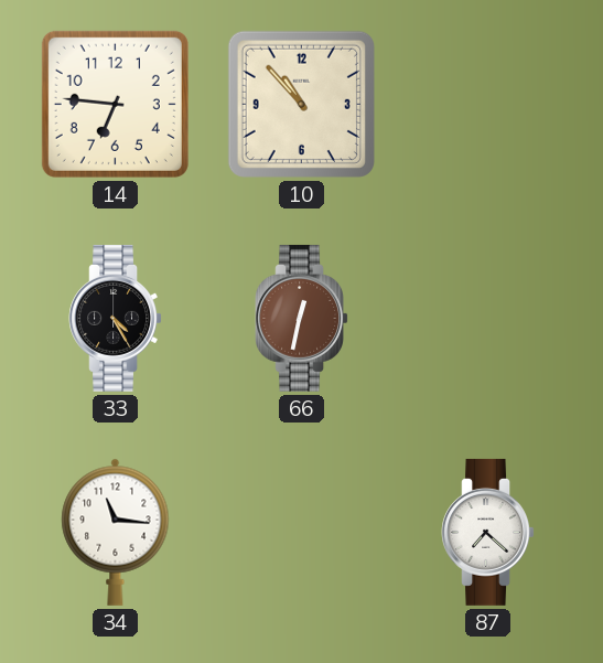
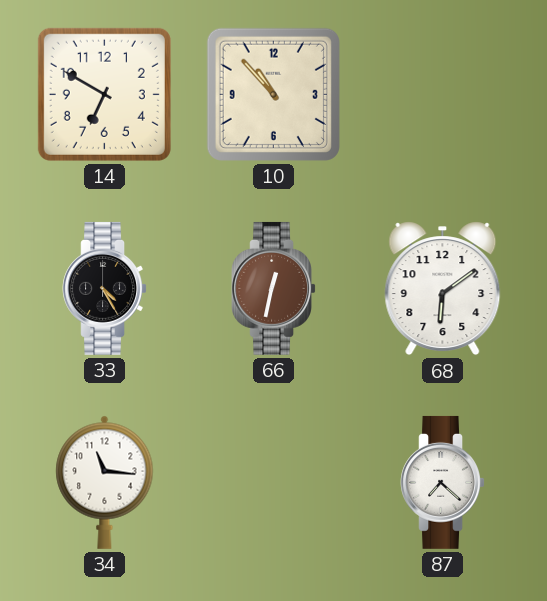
14: 6:46 -> 6:50
68: none -> 6:09
